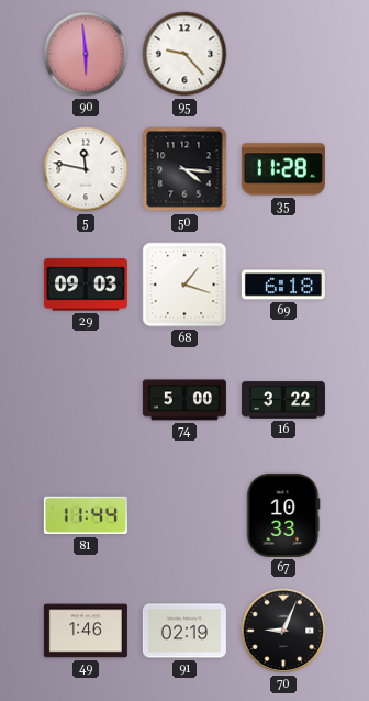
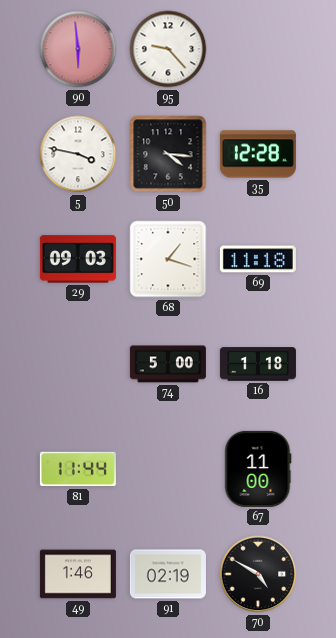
5: 11:47 -> 3:47
35: 11:28 -> 12:28
69: 6:18 -> 11:18
16: 3:22 -> 1:18
67: 10:33 -> 11:00
70: 9:04 -> 4:50
